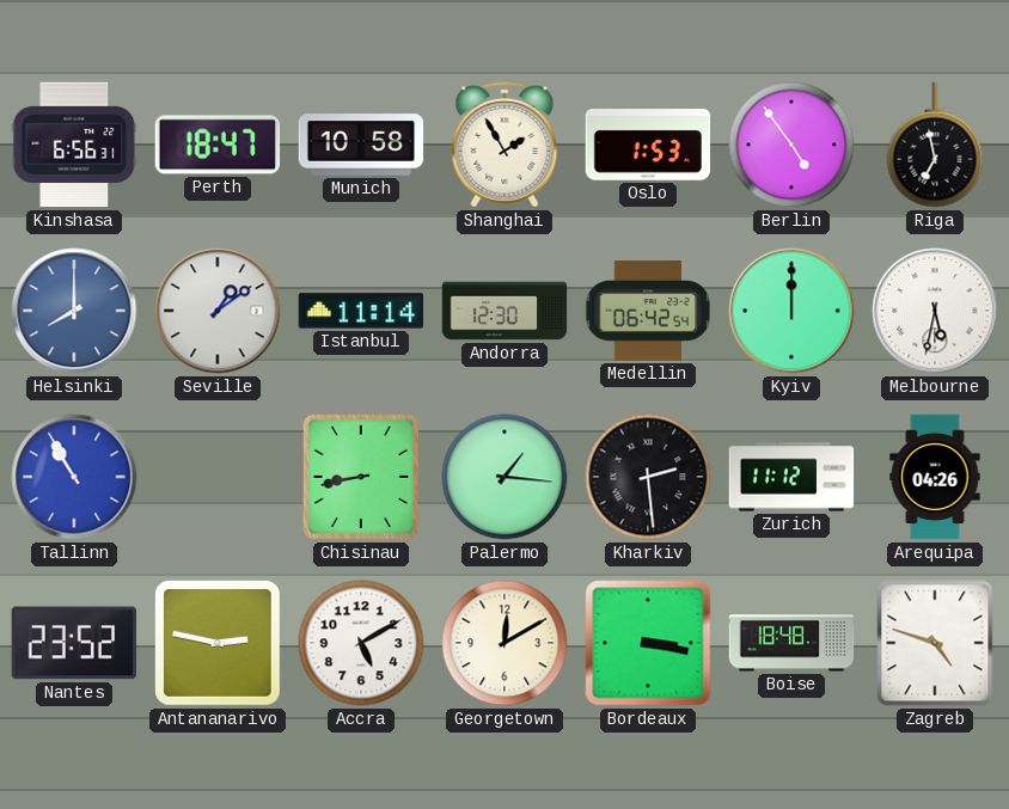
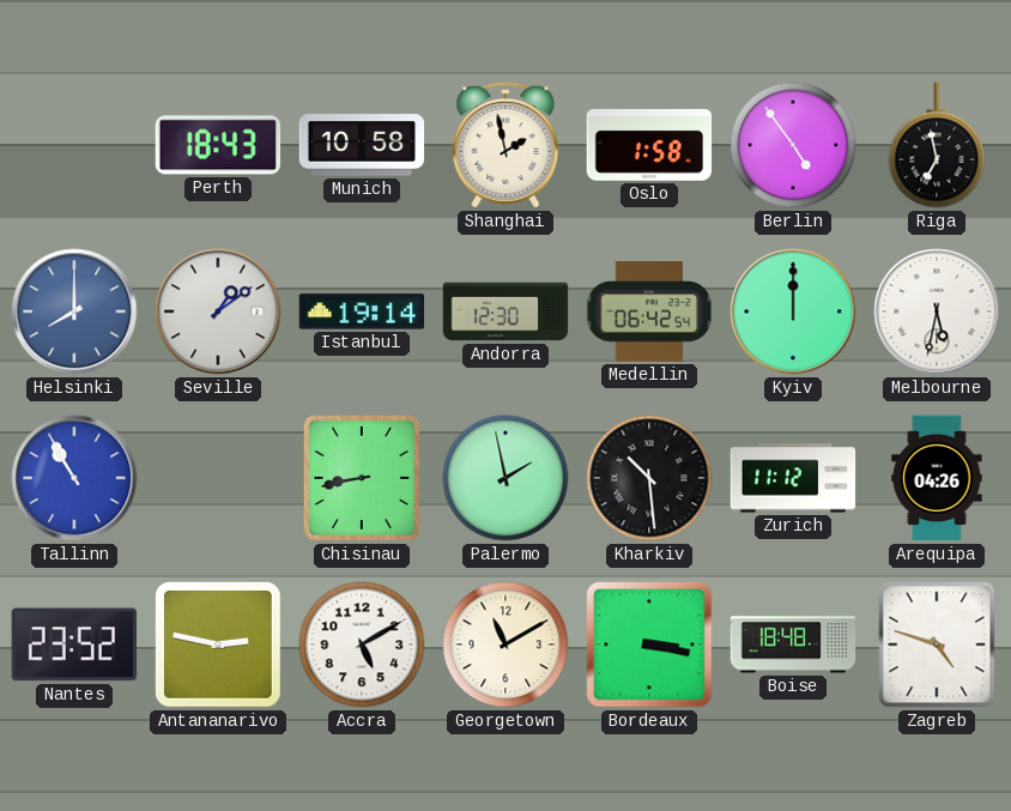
Kinshasa: 6:56 -> none
Perth: 18:47 -> 18:43
Shanghai: 1:55 -> 1:58
Oslo: 1:53 -> 1:58
Istanbul: 11:14 -> 19:14
Palermo: 1:16 -> 1:58
Kharkiv: 2:29 -> 10:29
Georgetown: 12:10 -> 11:10
